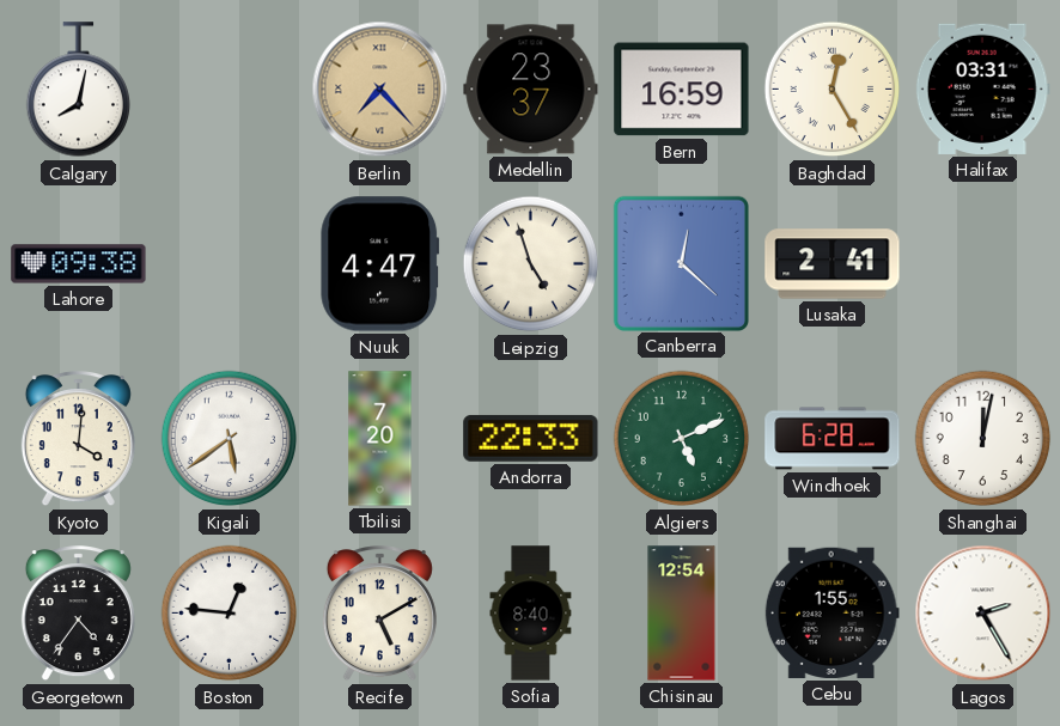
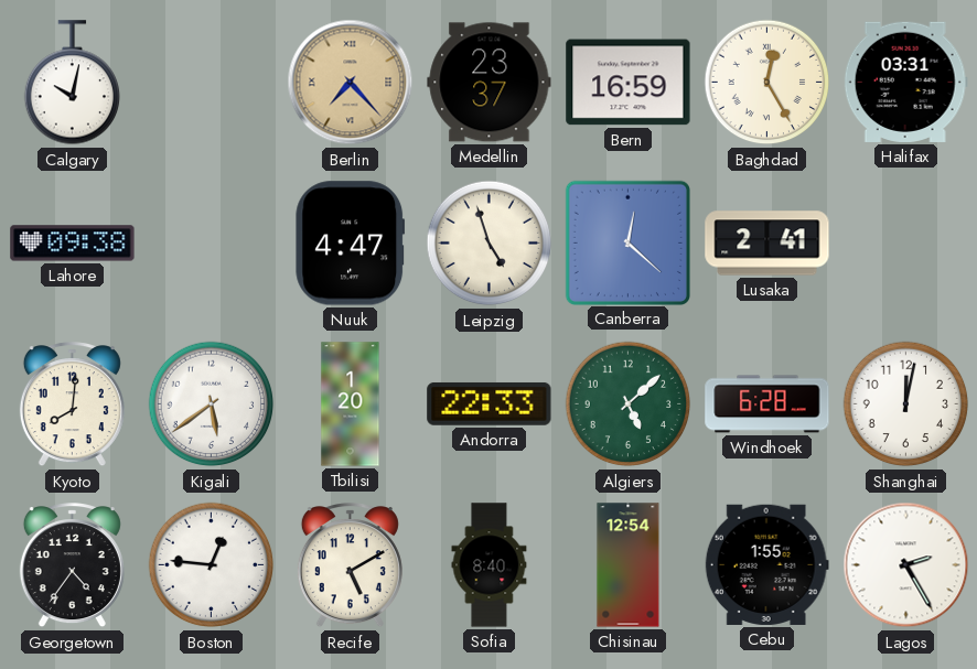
Calgary: 8:02 -> 10:02
Kyoto: 4:01 -> 8:01
Tbilisi: 7:20 -> 1:20
Algiers: 5:11 -> 5:08
